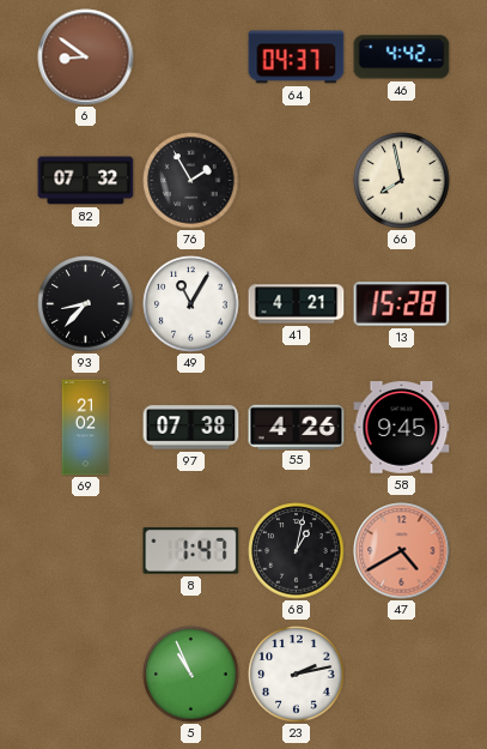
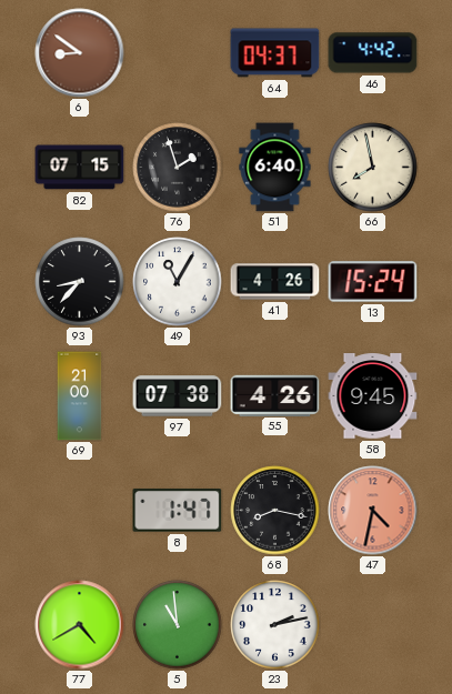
82: 07:32 -> 07:15
76: 1:55 -> 1:57
51: none -> 6:40
41: 4:21 -> 4:26
13: 15:28 -> 15:24
69: 21:02 -> 21:00
68: 1:02 -> 8:17
47: 4:40 -> 4:32
77: none -> 4:40
5: 10:56 -> 10:59
